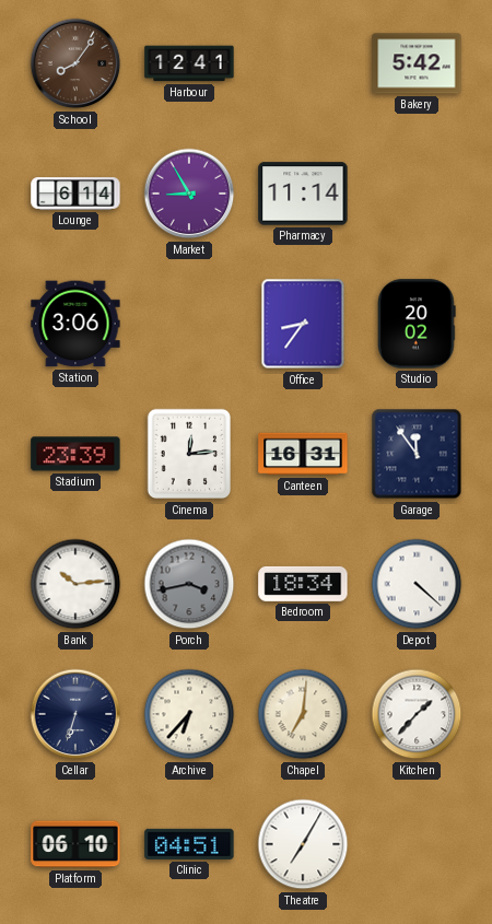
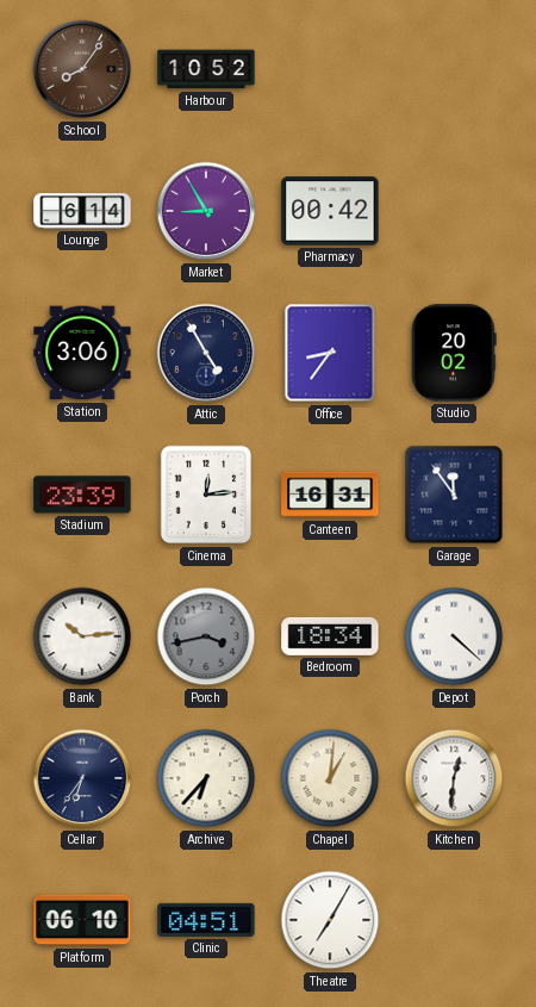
Harbour: 12:41 -> 10:52
Bakery: 5:42 -> none
Pharmacy: 11:14 -> 00:42
Attic: none -> 4:55
Cellar: 6:33 -> 6:36
Chapel: 7:01 -> 1:01
Kitchen: 1:37 -> 12:31
